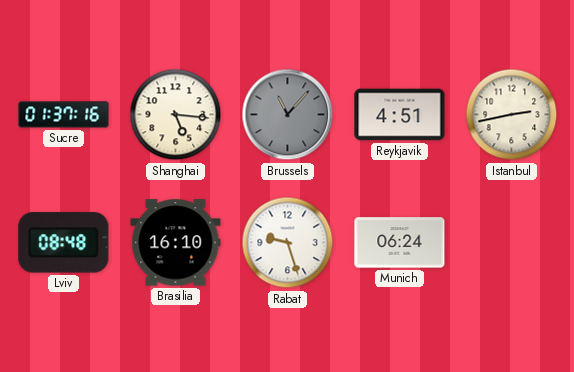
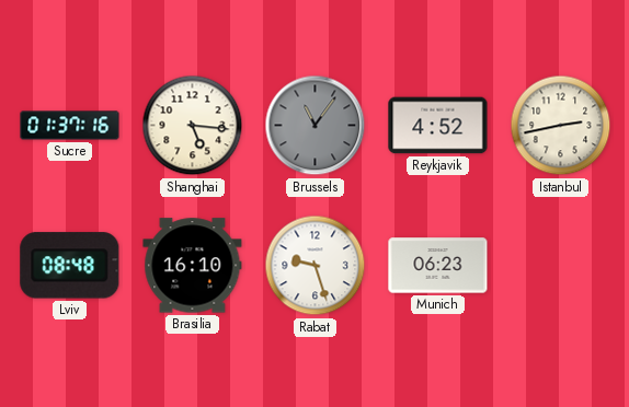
Brussels: 11:07 -> 11:06
Reykjavik: 4:51 -> 4:52
Munich: 06:24 -> 06:23
